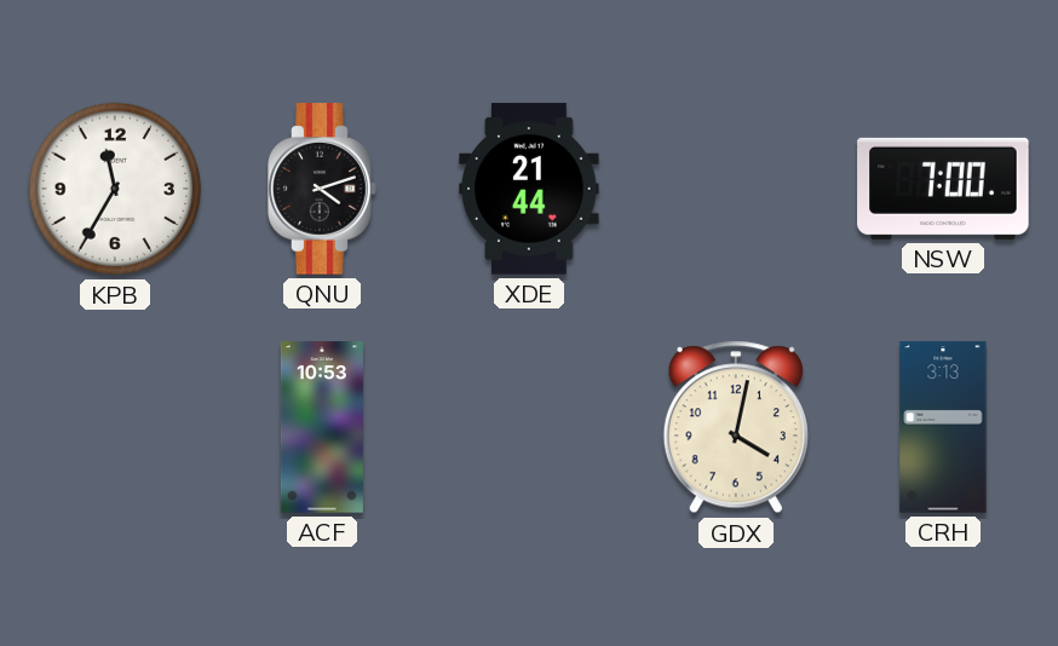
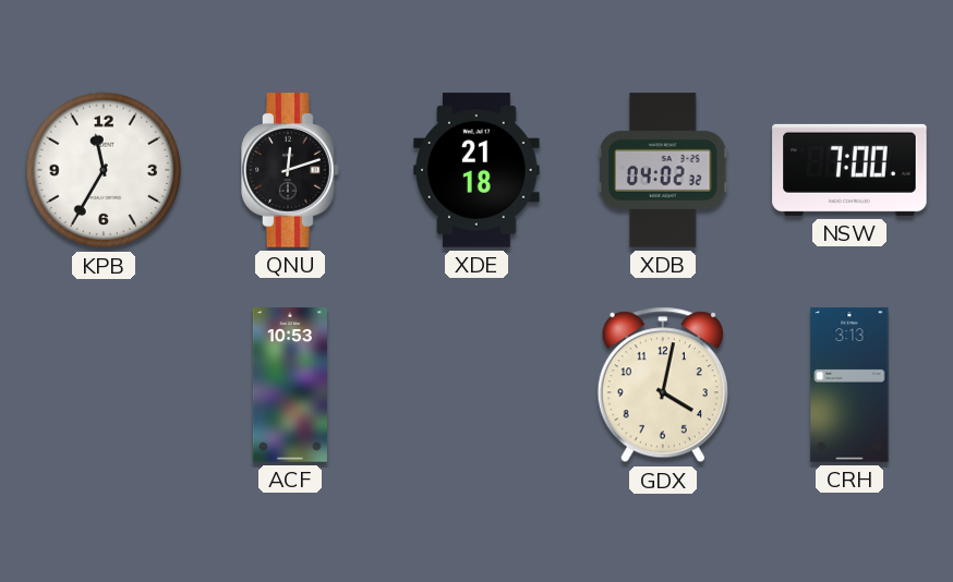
QNU: 4:12 -> 12:12
XDE: 21:44 -> 21:18
XDB: none -> 04:02
